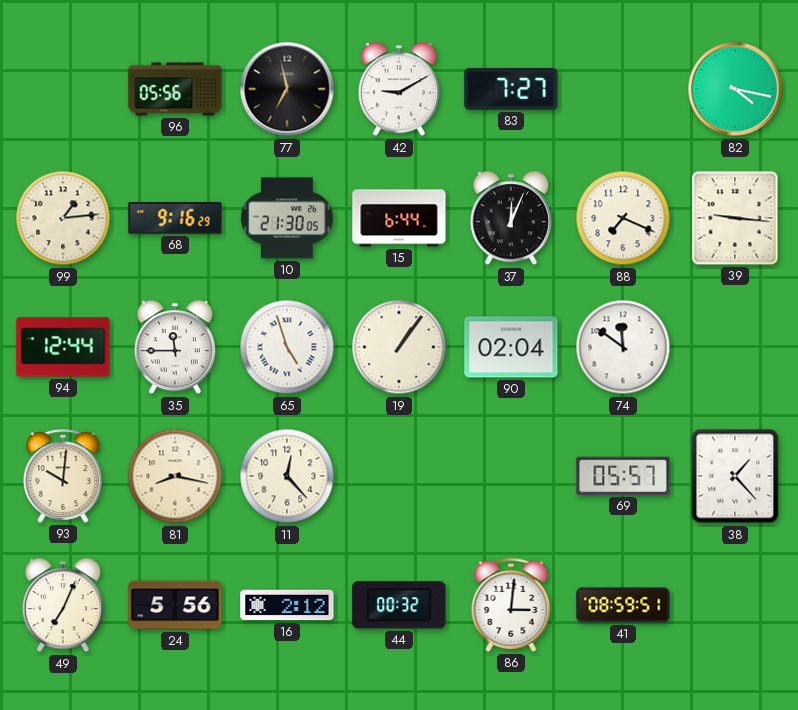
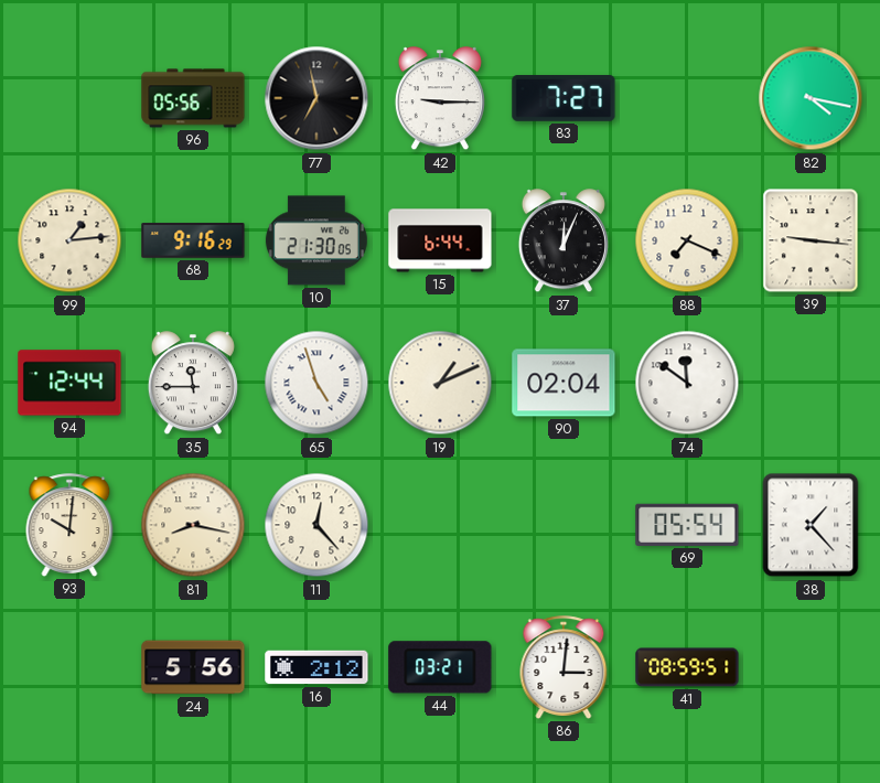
42: 9:10 -> 9:15
19: 1:06 -> 1:11
69: 05:57 -> 05:54
49: 7:04 -> none
44: 00:32 -> 03:21
